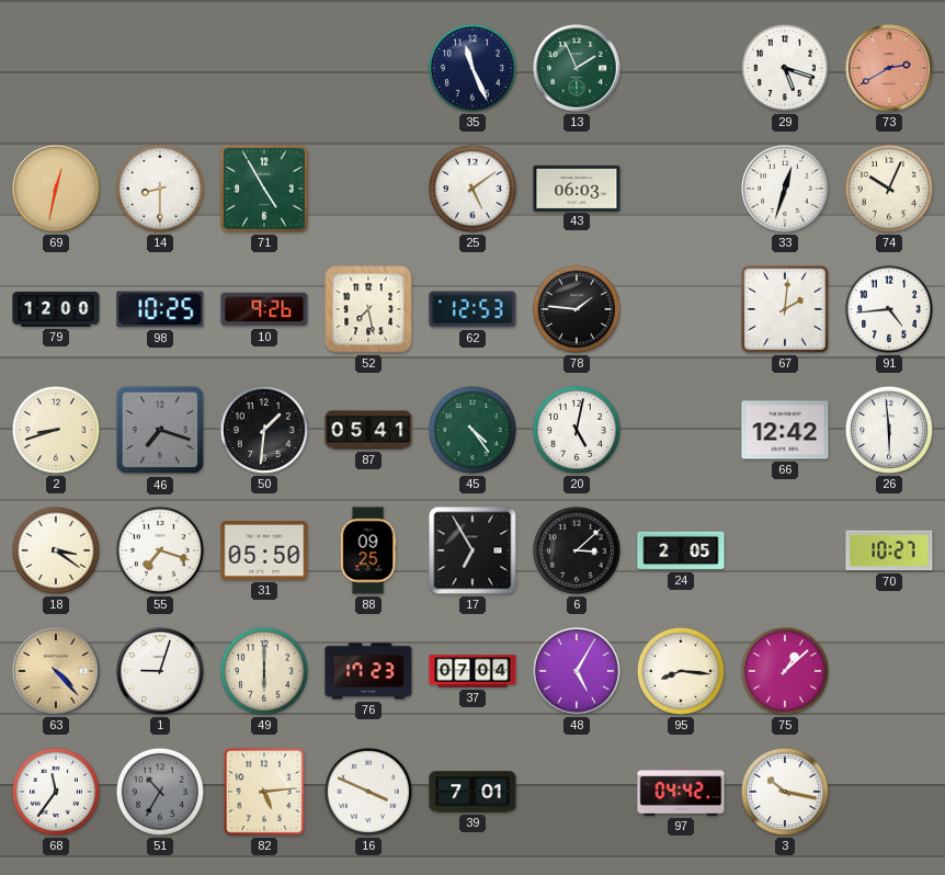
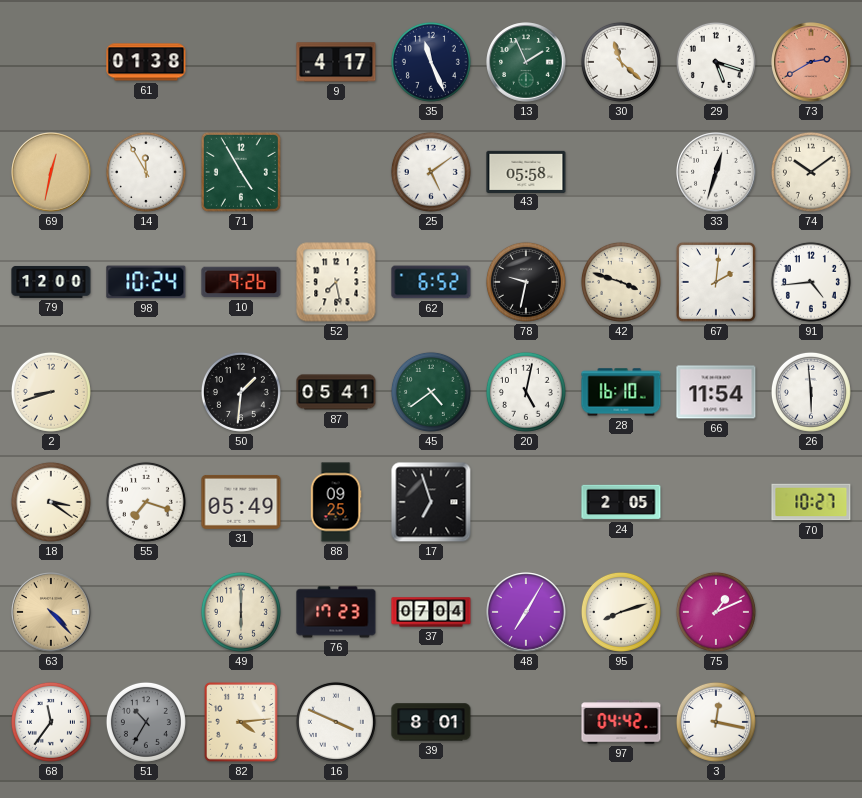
61: none -> 01:38
9: none -> 4:17
30: none -> 11:22
14: 8:30 -> 11:55
43: 06:03 -> 05:58
74: 10:04 -> 10:09
98: 10:25 -> 10:24
62: 12:53 -> 6:52
78: 1:46 -> 9:32
42: none -> 3:48
46: 7:18 -> none
45: 4:24 -> 4:39
28: none -> 16:10
66: 12:42 -> 11:54
31: 05:50 -> 05:49
17: 6:55 -> 6:57
6: 3:08 -> none
1: 9:03 -> none
48: 5:05 -> 7:05
95: 8:16 -> 8:12
75: 1:08 -> 1:11
82: 5:14 -> 4:14
39: 7:01 -> 8:01
3: 10:17 -> 12:17
